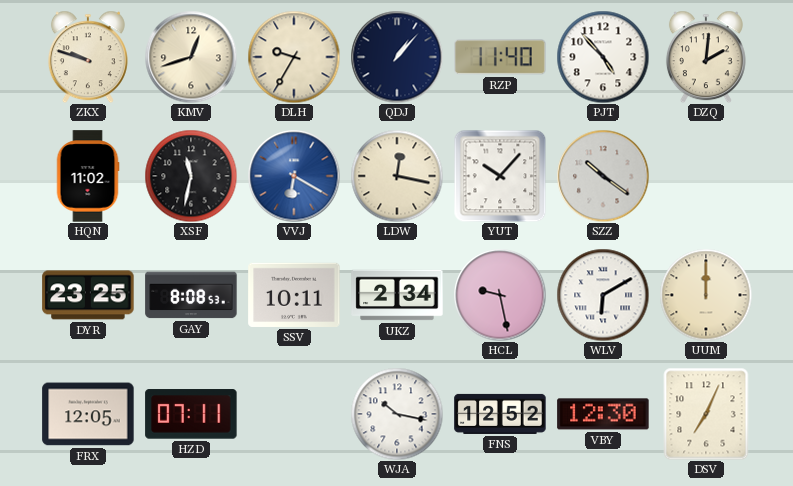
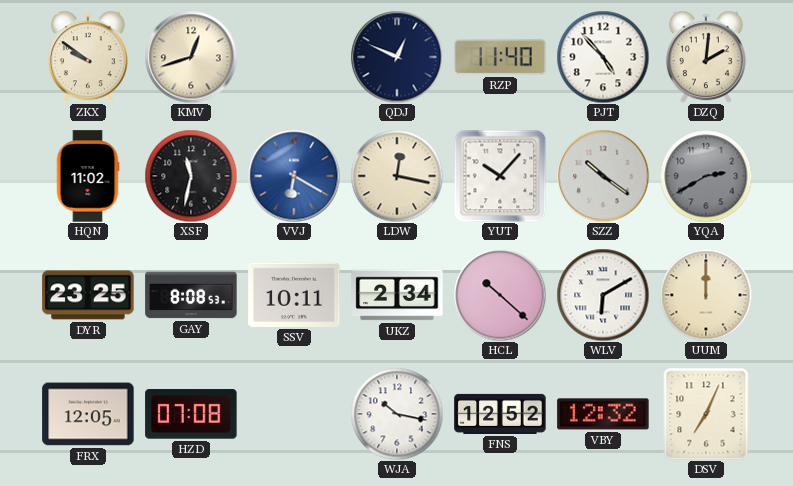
ZKX: 9:48 -> 9:51
DLH: 9:35 -> none
QDJ: 1:07 -> 12:49
YQA: none -> 2:40
HCL: 9:28 -> 10:22
HZD: 07:11 -> 07:08
VBY: 12:30 -> 12:32
